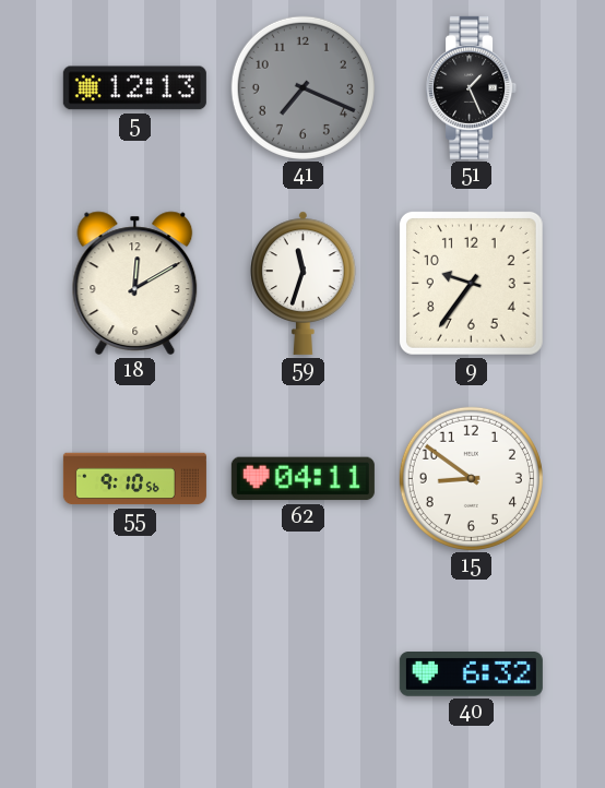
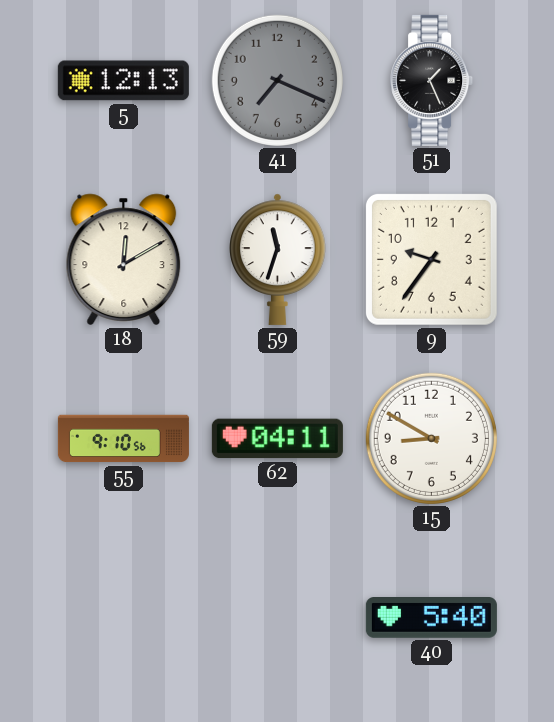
15: 8:51 -> 8:50
40: 6:32 -> 5:40
